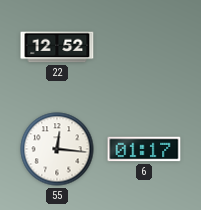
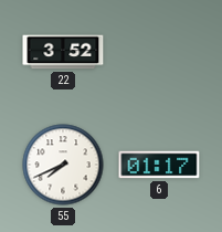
22: 12:52 -> 3:52
55: 12:16 -> 7:41
